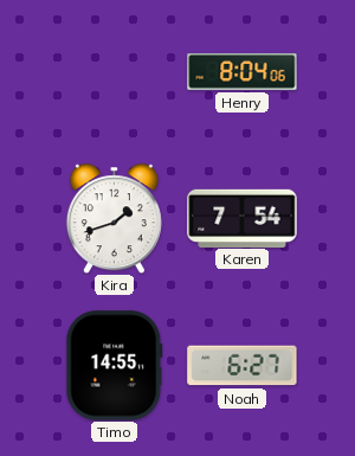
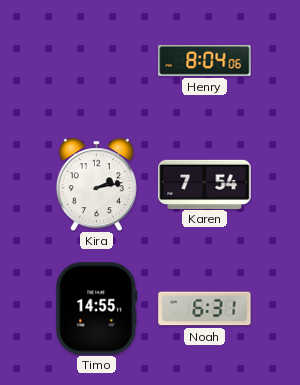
Kira: 1:42 -> 2:13
Noah: 6:27 -> 6:31
